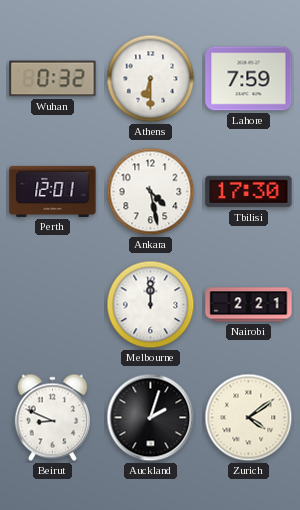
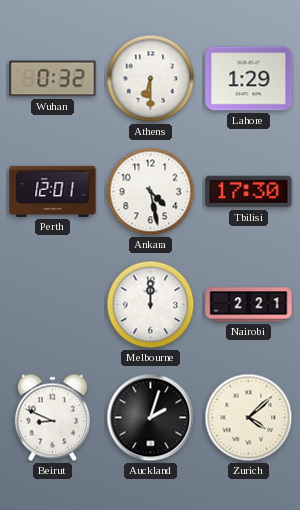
Lahore: 7:59 -> 1:29
Zurich: 4:09 -> 4:08
